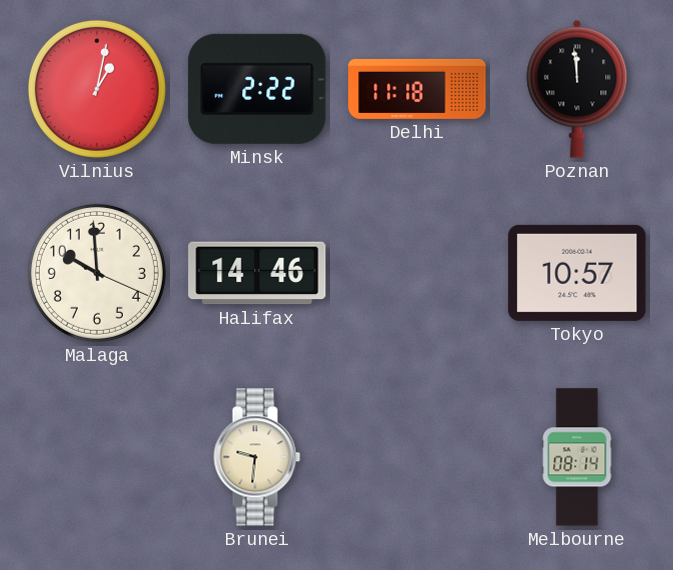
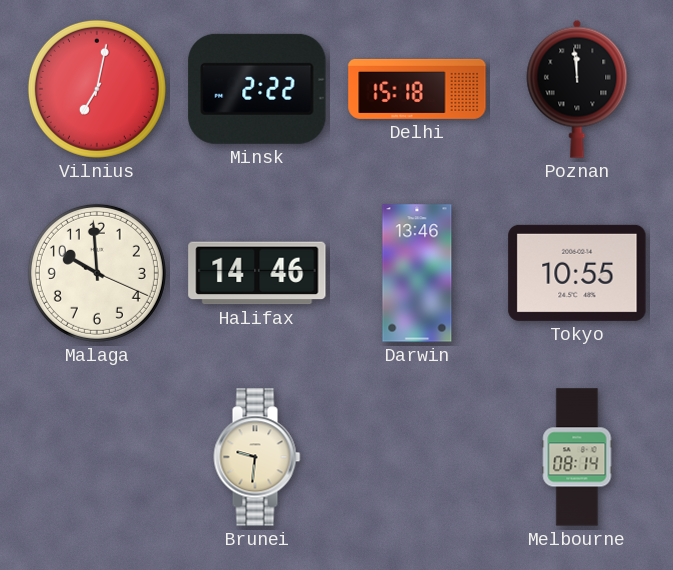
Vilnius: 1:02 -> 7:02
Delhi: 11:18 -> 15:18
Darwin: none -> 13:46
Tokyo: 10:57 -> 10:55
